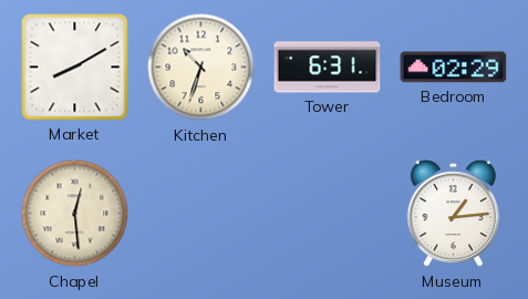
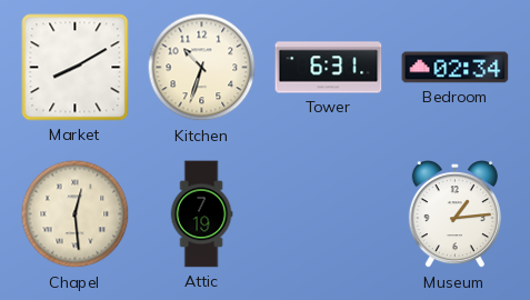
Bedroom: 02:29 -> 02:34
Attic: none -> 7:19
